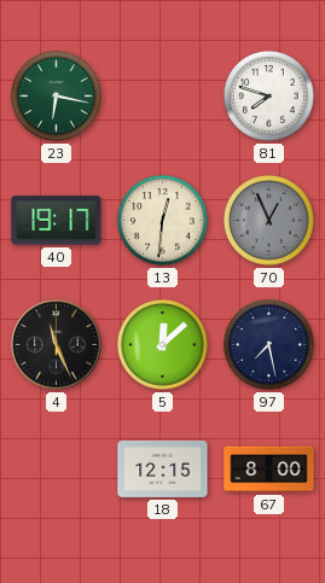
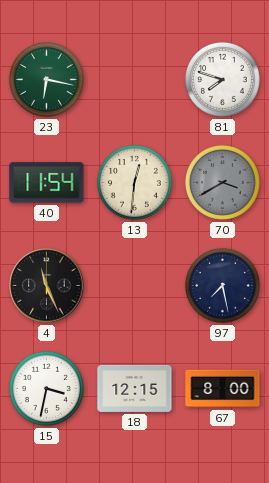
40: 19:17 -> 11:54
70: 12:56 -> 3:40
5: 12:08 -> none
15: none -> 3:32
